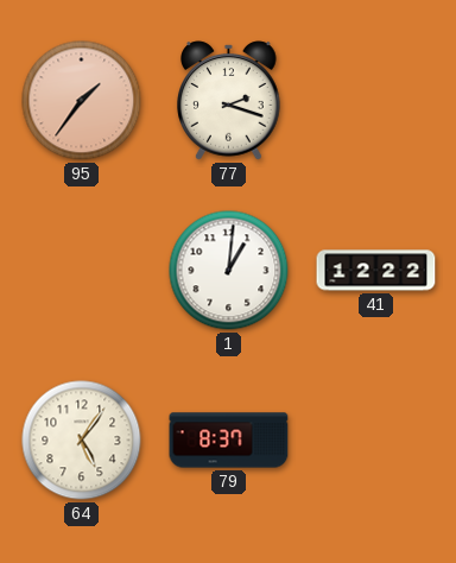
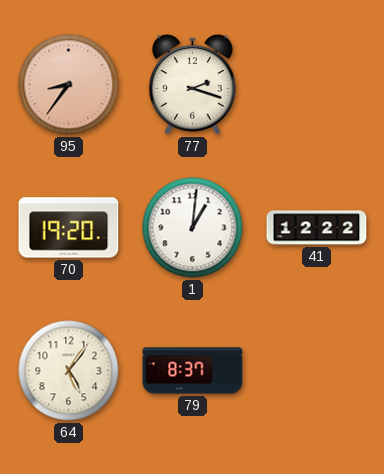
95: 1:36 -> 8:36
70: none -> 19:20
